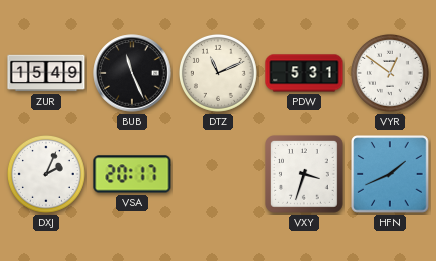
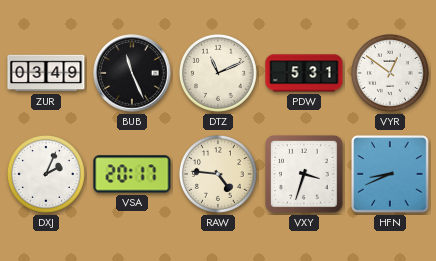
ZUR: 15:49 -> 03:49
RAW: none -> 4:46
HFN: 1:41 -> 8:41
